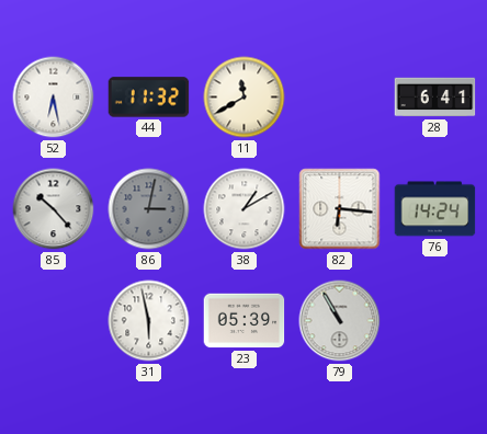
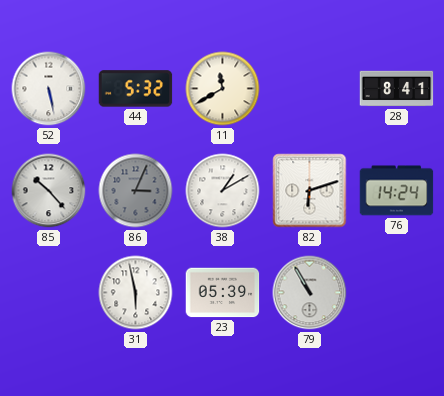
52: 6:28 -> 5:28
44: 11:32 -> 5:32
28: 6:41 -> 8:41
86: 3:02 -> 3:04
82: 6:16 -> 6:12
